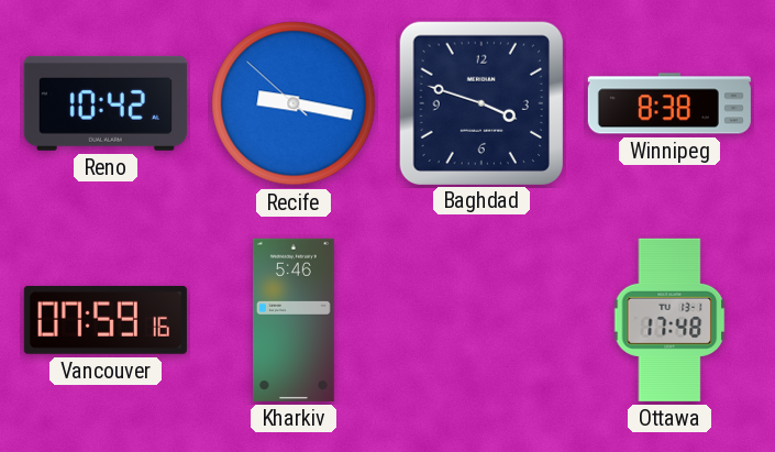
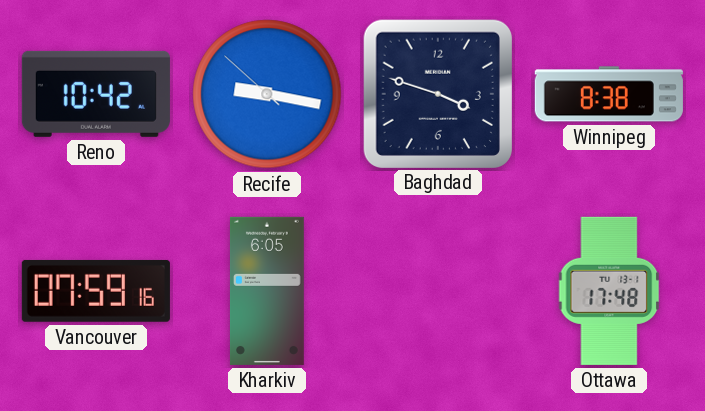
Kharkiv: 5:46 -> 6:05
